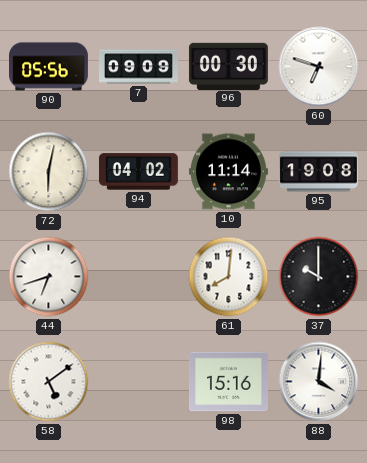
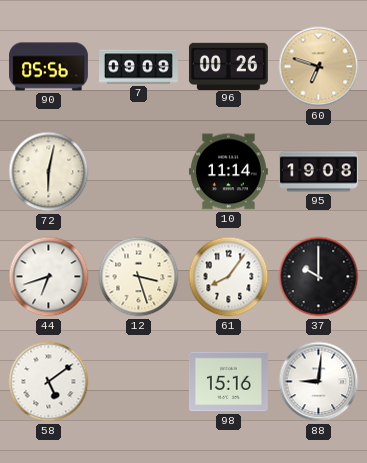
96: 00:30 -> 00:26
60 dial: white -> champagne
94: 04:02 -> none
12: none -> 3:27
61: 8:01 -> 8:06
88: 4:01 -> 9:01
